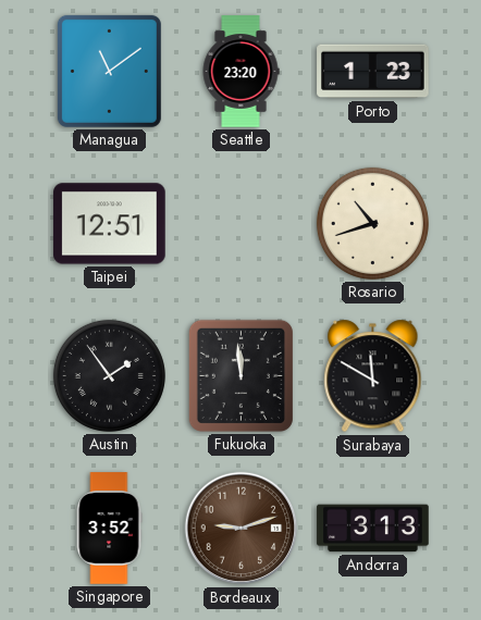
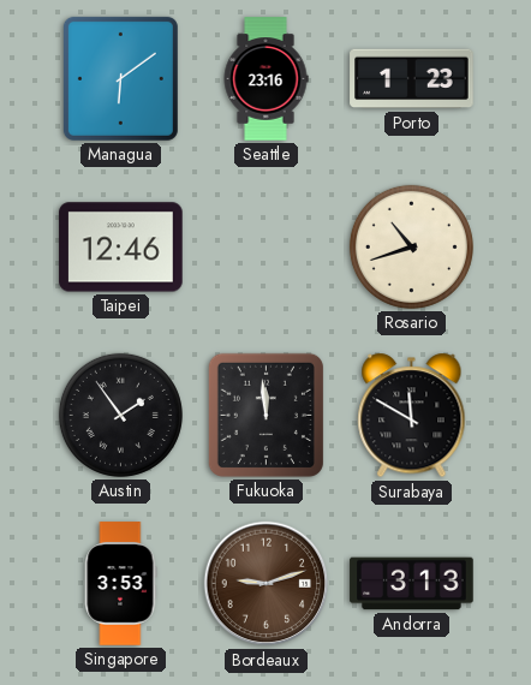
Managua: 11:09 -> 6:09
Seattle: 23:20 -> 23:16
Taipei: 12:51 -> 12:46
Singapore: 3:52 -> 3:53
